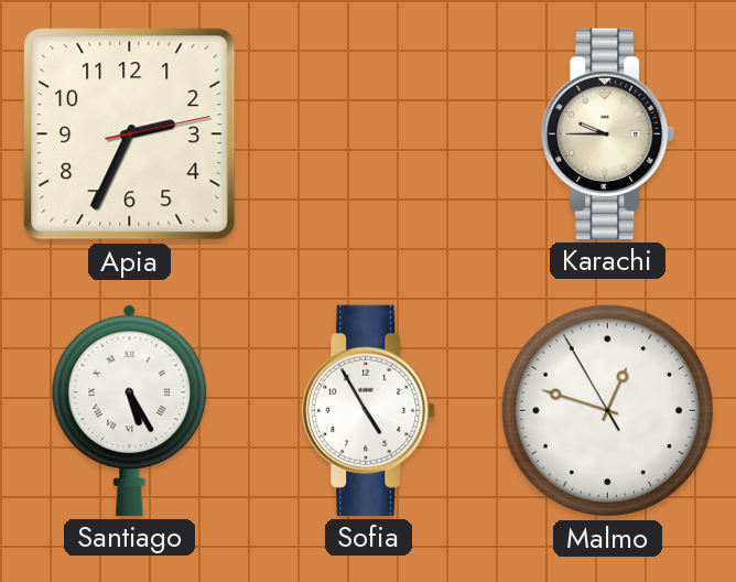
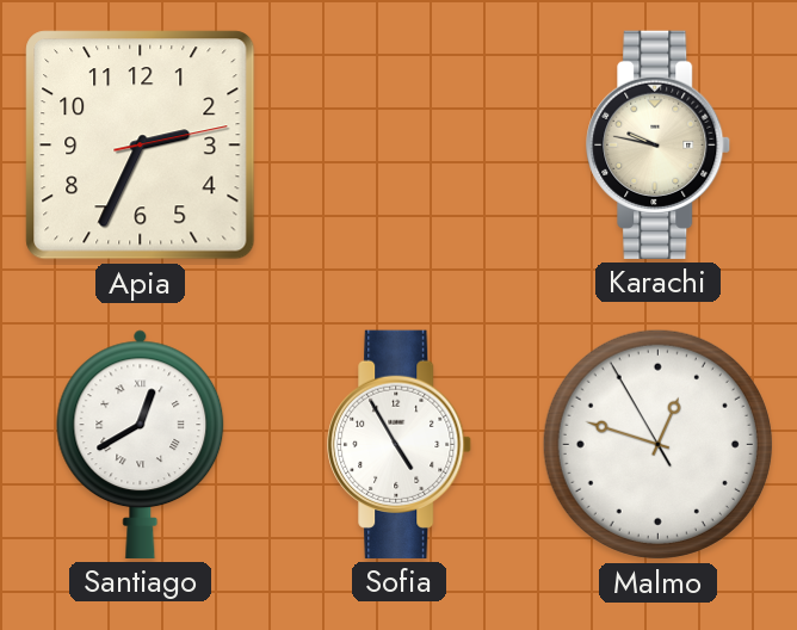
Karachi: 9:45 -> 9:47
Santiago: 5:25 -> 12:40
